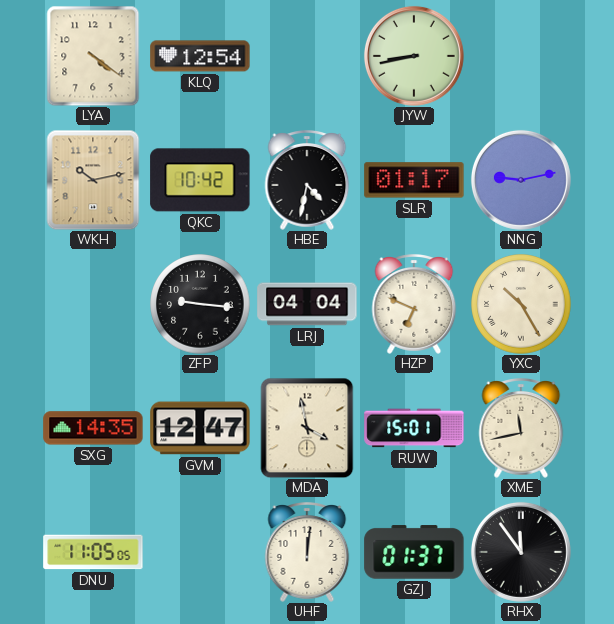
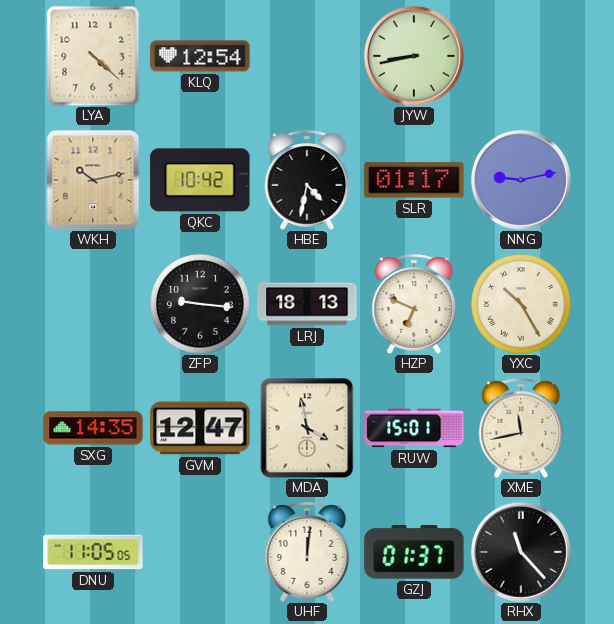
LYA: 4:21 -> 4:22
LRJ: 04:04 -> 18:13
RHX: 11:54 -> 11:23
